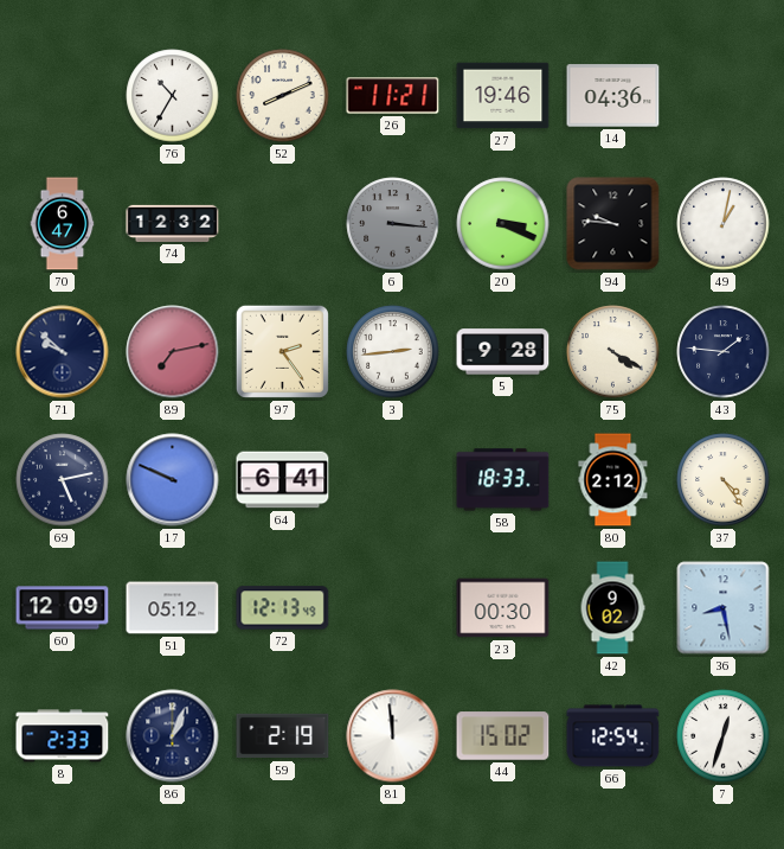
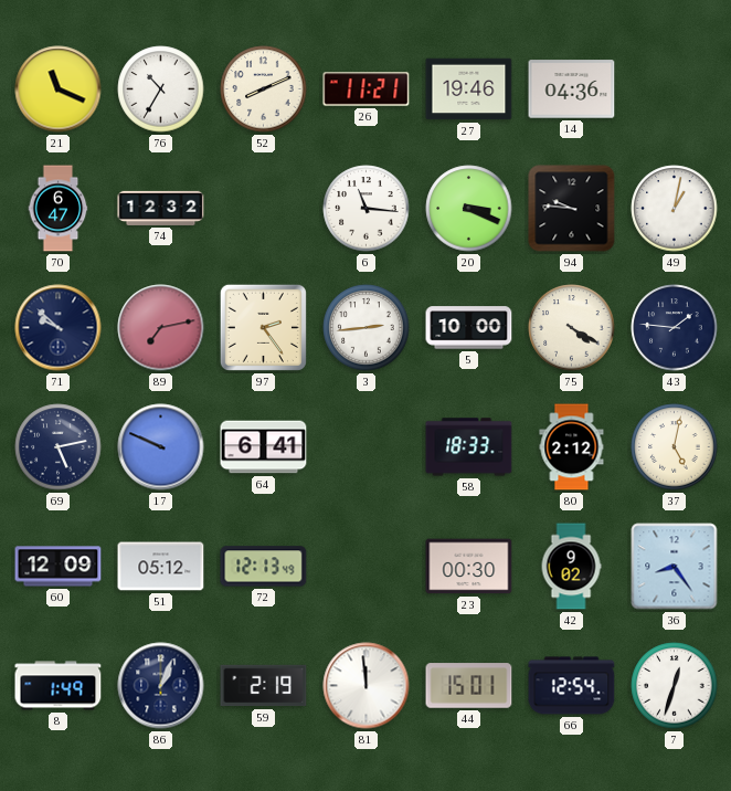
21: none -> 11:19
6: 3:16 -> 11:16
6 dial: grey -> white
5: 9:28 -> 10:00
37: 4:24 -> 5:02
36: 8:28 -> 8:24
8: 2:33 -> 1:49
44: 15:02 -> 15:01
